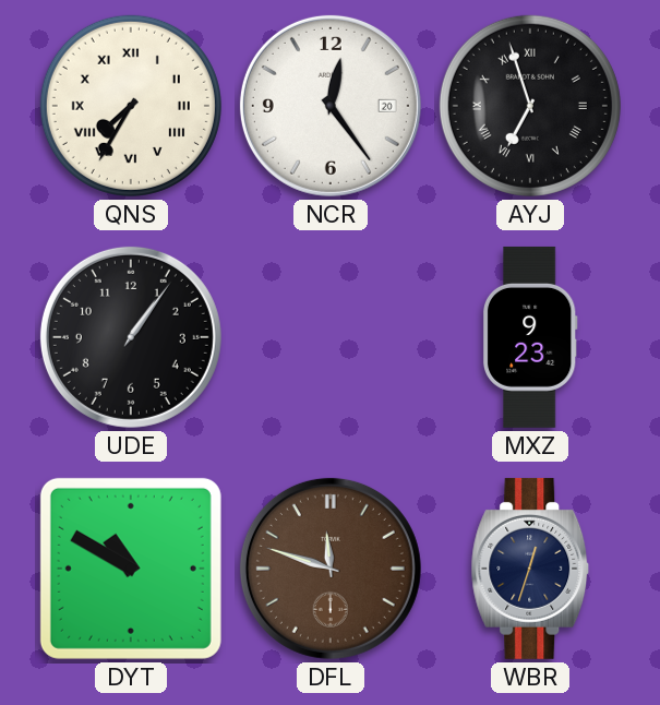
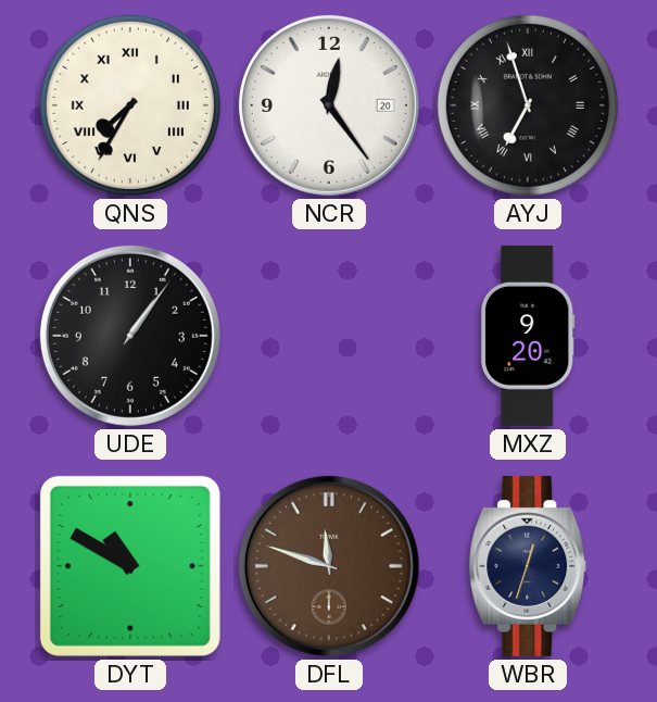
MXZ: 9:23 -> 9:20
